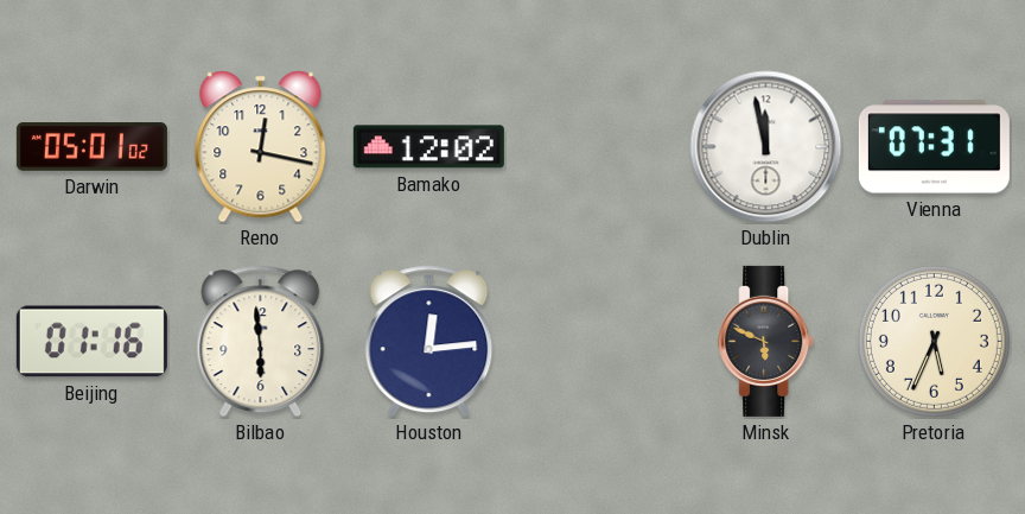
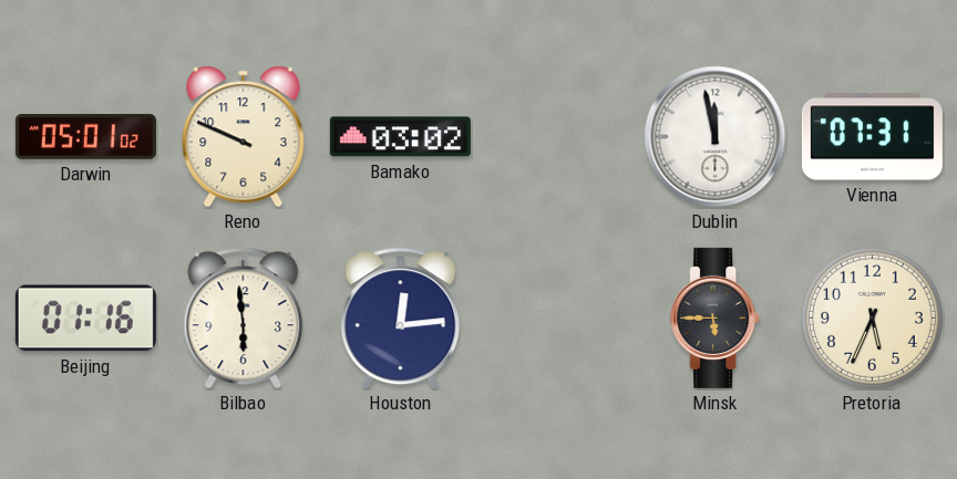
Reno: 12:17 -> 9:49
Bamako: 12:02 -> 03:02
Minsk: 5:49 -> 5:45
